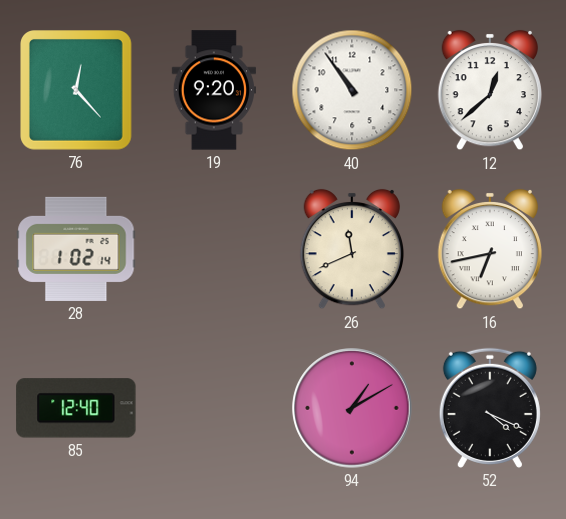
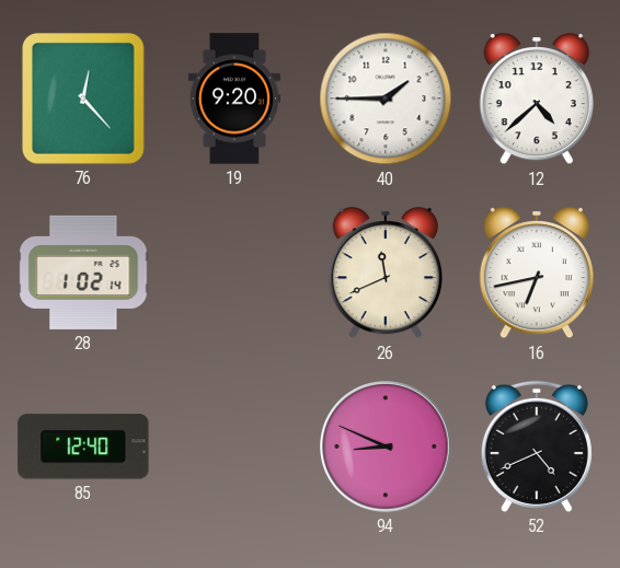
40: 10:54 -> 1:45
12: 12:38 -> 4:38
94: 1:10 -> 8:49
52: 4:19 -> 4:41
